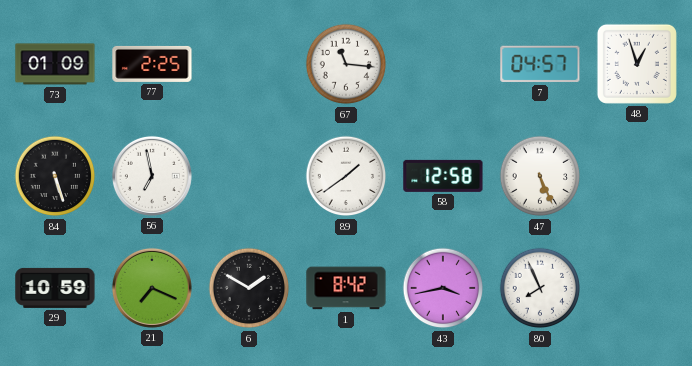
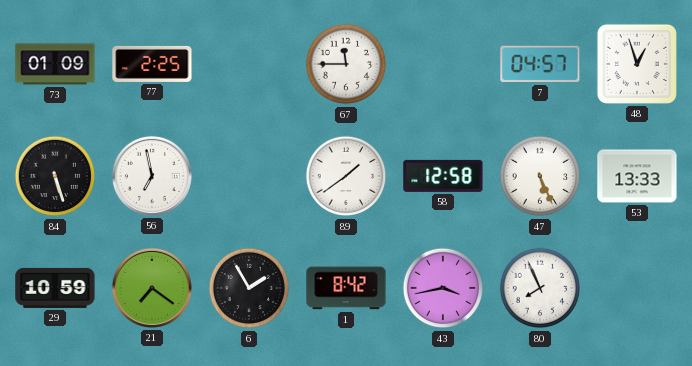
67: 11:16 -> 11:45
53: none -> 13:33
21: 7:19 -> 7:21
6: 1:50 -> 1:55
